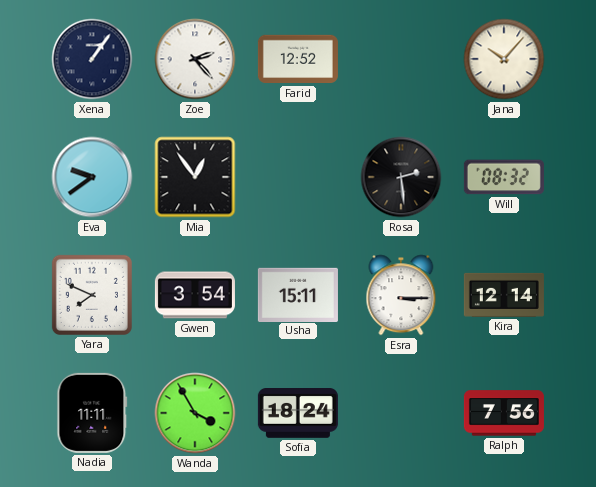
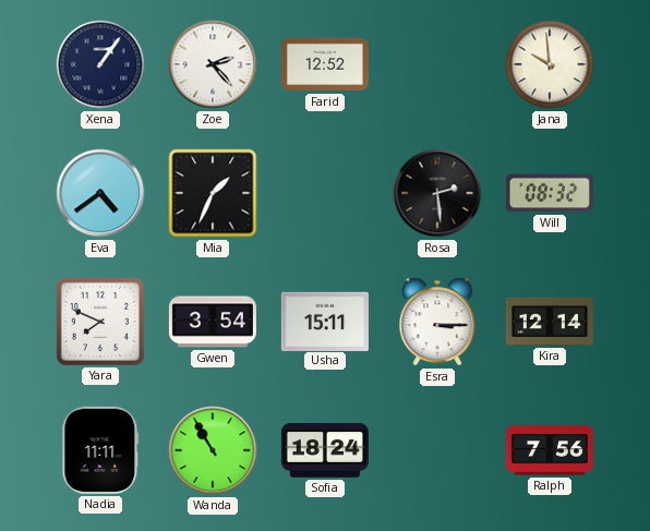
Jana: 10:07 -> 9:59
Eva: 9:39 -> 4:39
Mia: 12:54 -> 1:34
Wanda: 3:55 -> 10:55
